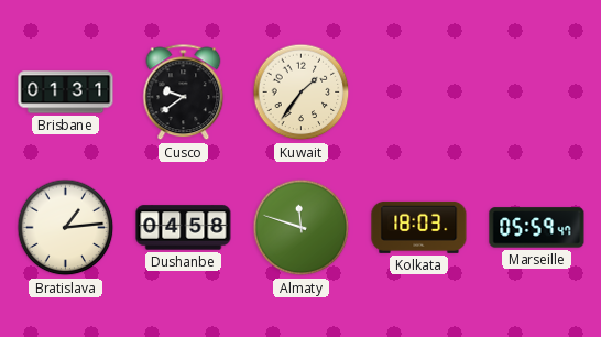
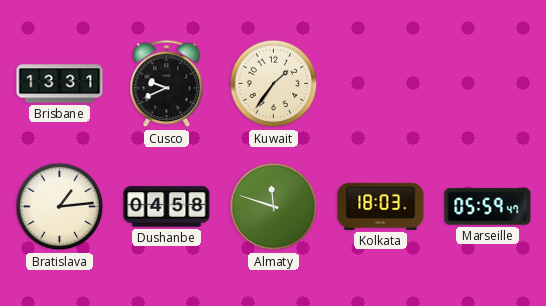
Brisbane: 01:31 -> 13:31
Cusco: 9:39 -> 9:41
